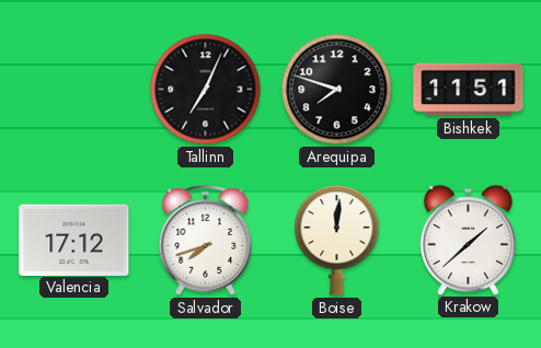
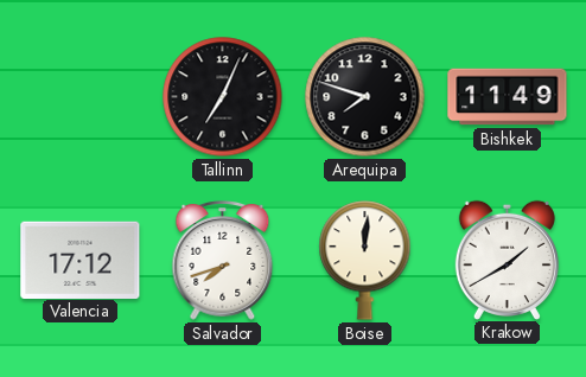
Bishkek: 11:51 -> 11:49
Krakow: 1:38 -> 1:40
